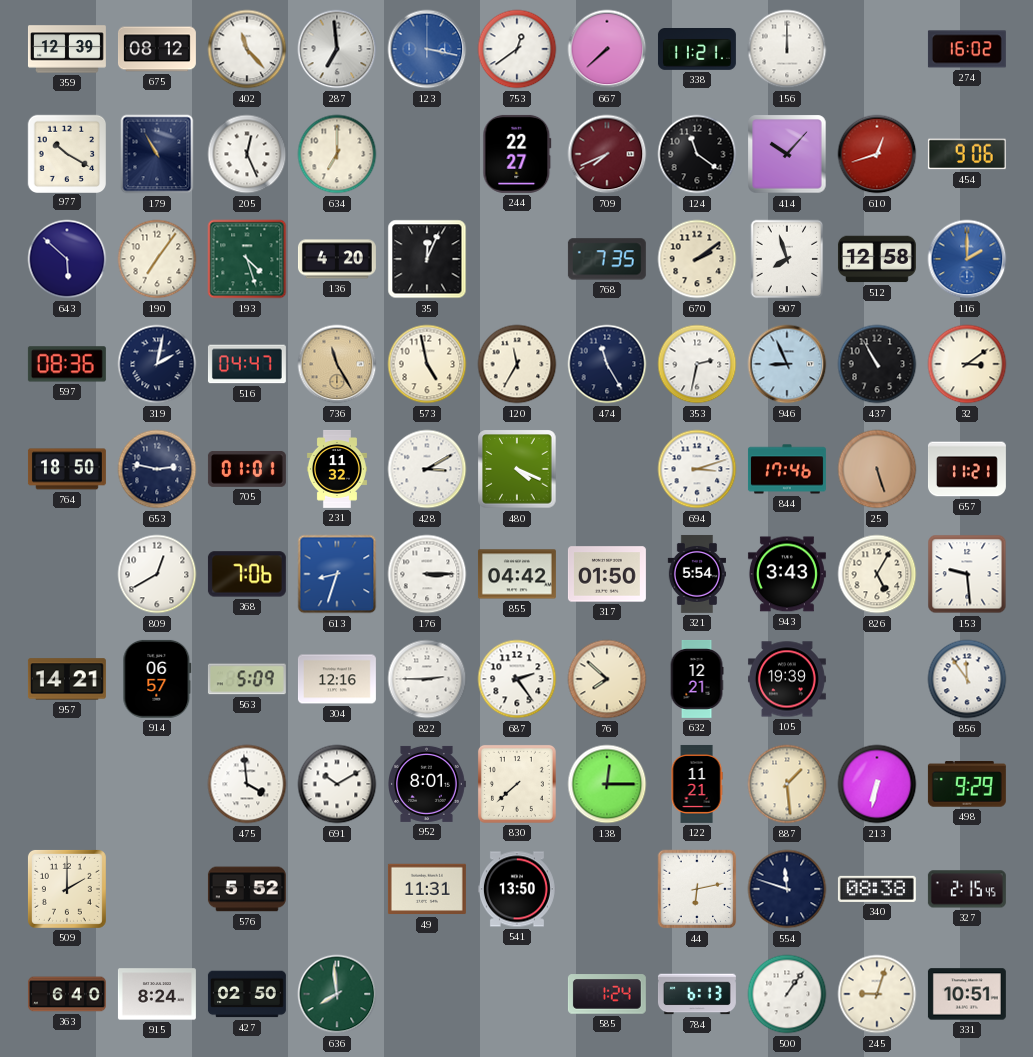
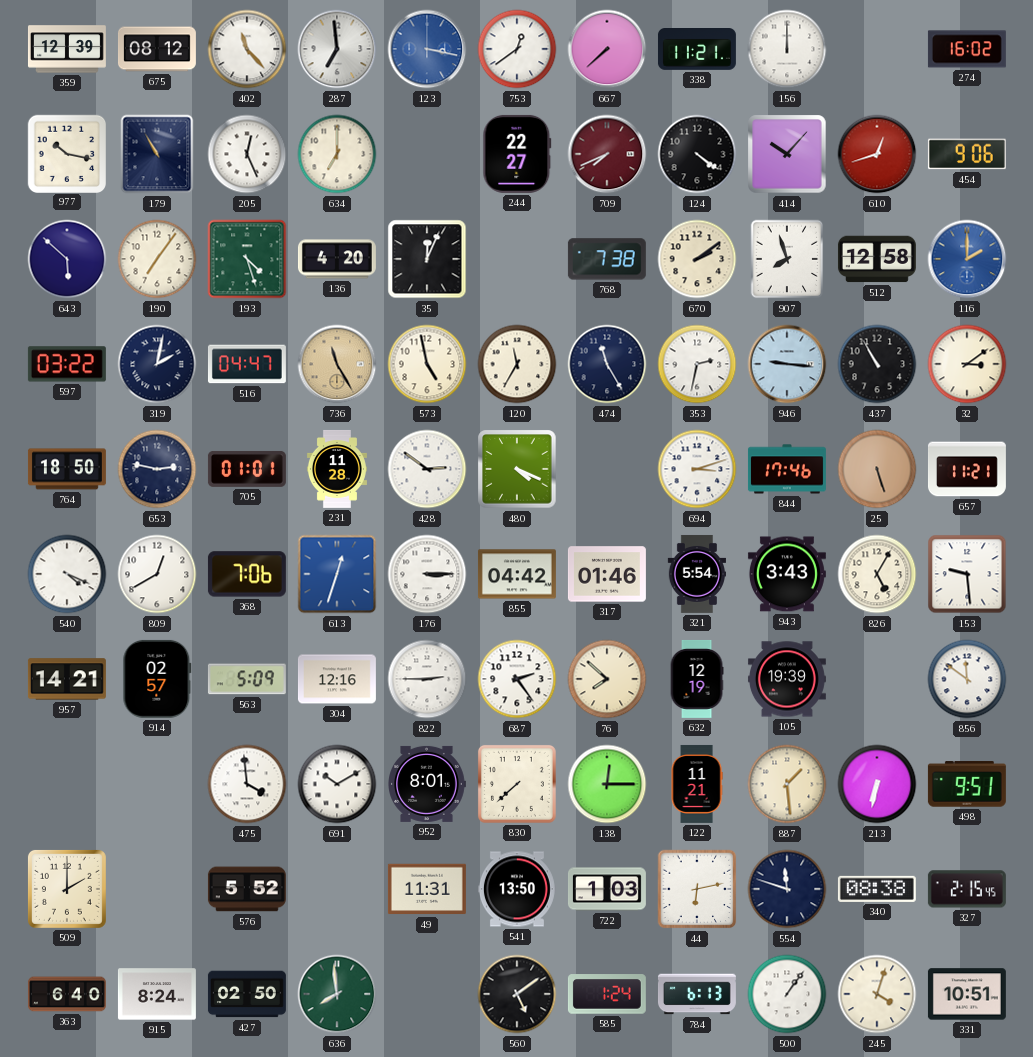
977: 10:20 -> 10:17
124: 11:21 -> 4:21
768: 7:35 -> 7:38
597: 08:36 -> 03:22
946: 8:56 -> 9:16
231: 11:32 -> 11:28
428: 3:10 -> 2:51
540: none -> 4:19
613: 8:33 -> 12:33
317: 01:50 -> 01:46
914: 06:57 -> 02:57
632: 12:21 -> 12:19
856: 11:54 -> 11:51
498: 9:29 -> 9:51
722: none -> 1:03
560: none -> 5:09
245: 9:03 -> 4:03
